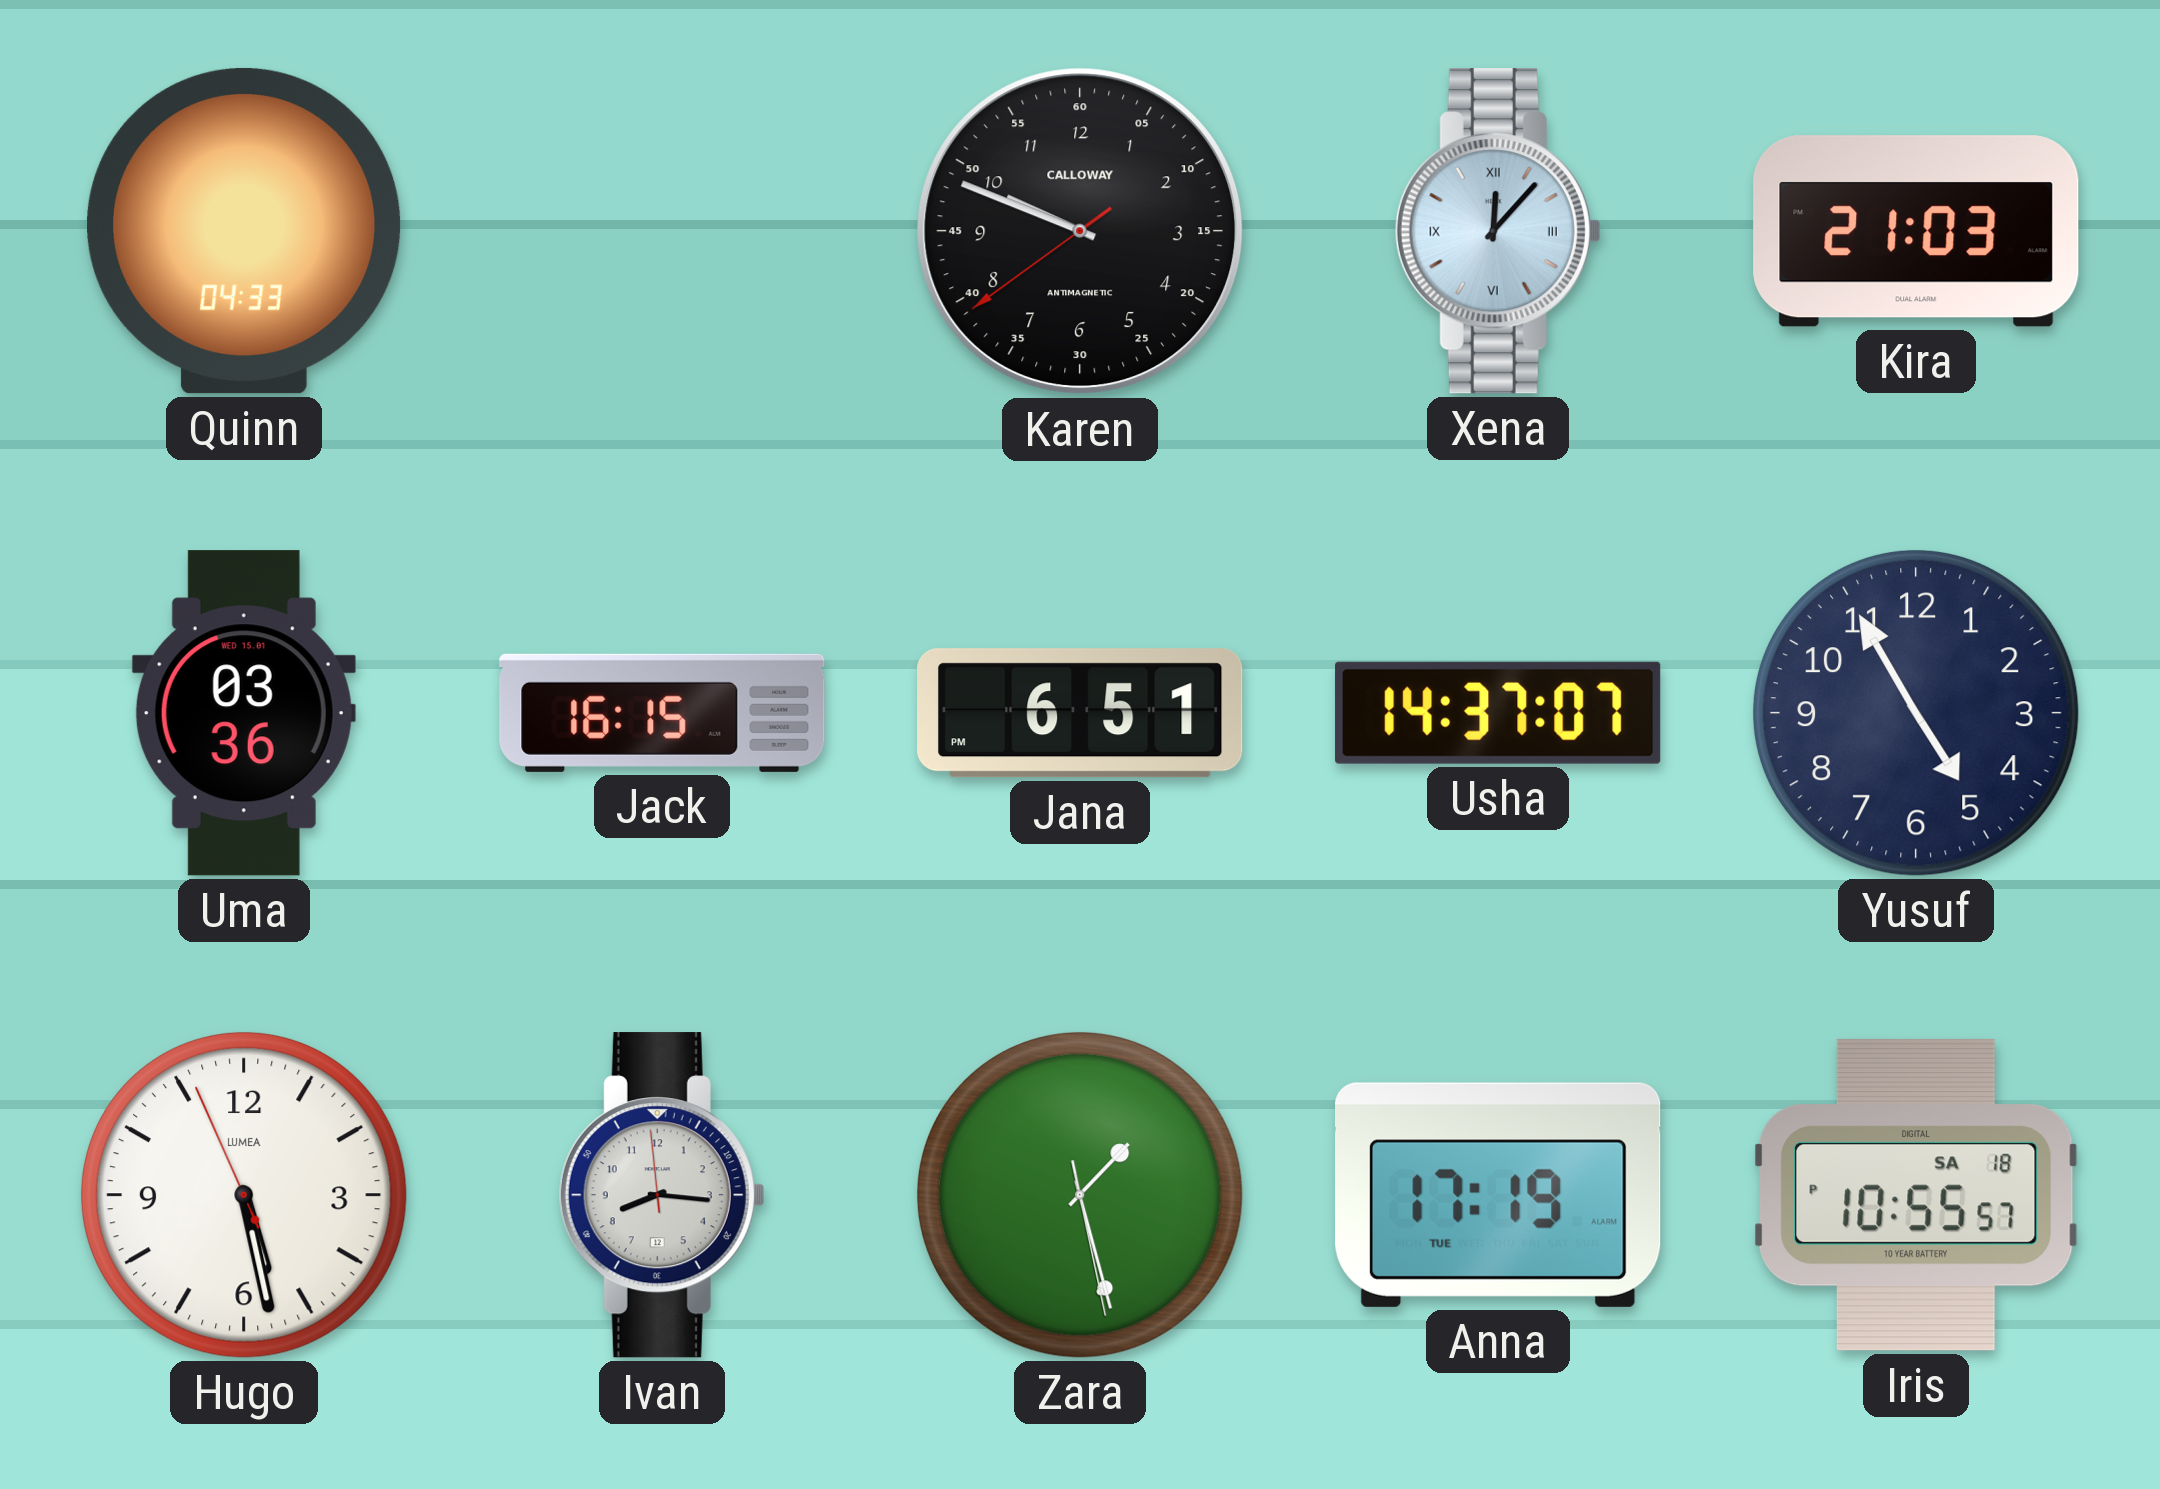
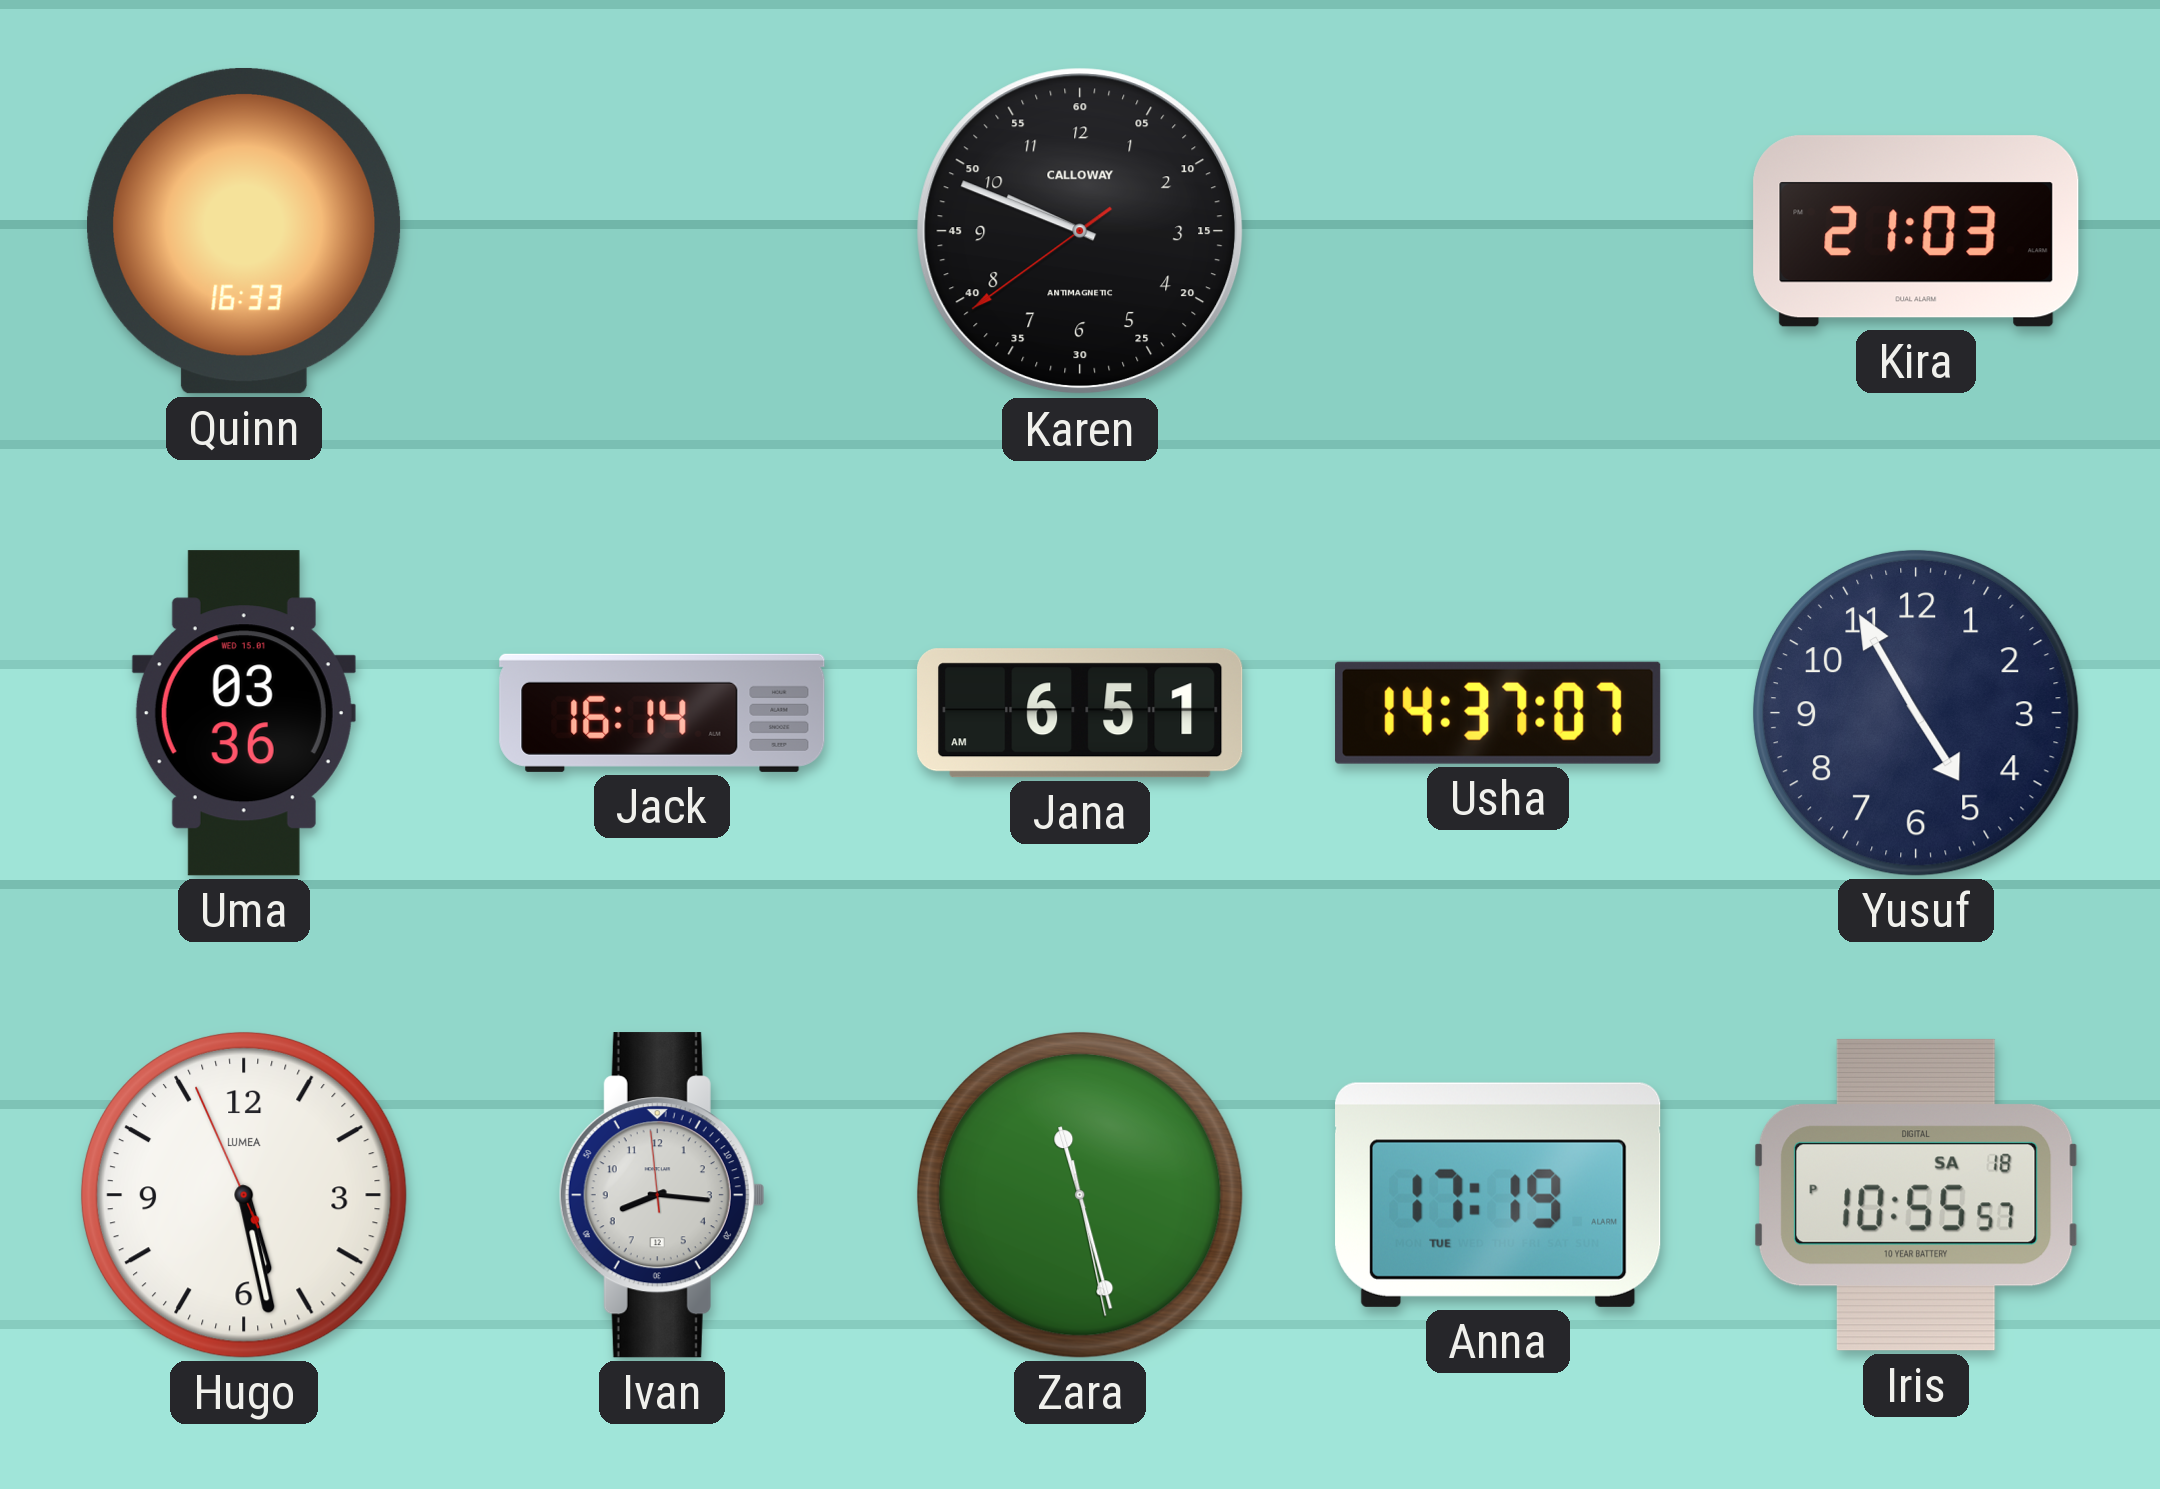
Quinn: 04:33 -> 16:33
Xena: 12:07 -> none
Jack: 16:15 -> 16:14
Jana: 6:51 PM -> 6:51 AM
Zara: 1:27 -> 11:27
